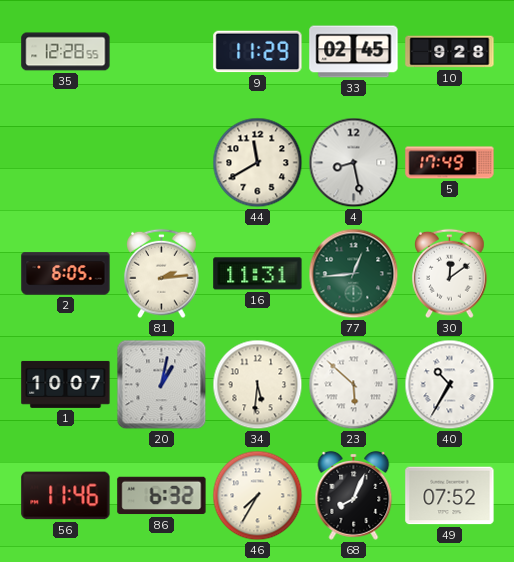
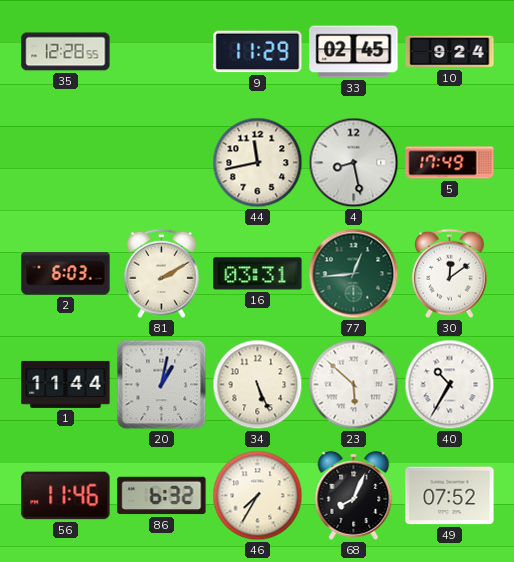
10: 9:28 -> 9:24
44: 11:40 -> 11:43
2: 6:05 -> 6:03
81: 2:14 -> 2:10
16: 11:31 -> 03:31
1: 10:07 -> 11:44
34: 5:31 -> 5:26
